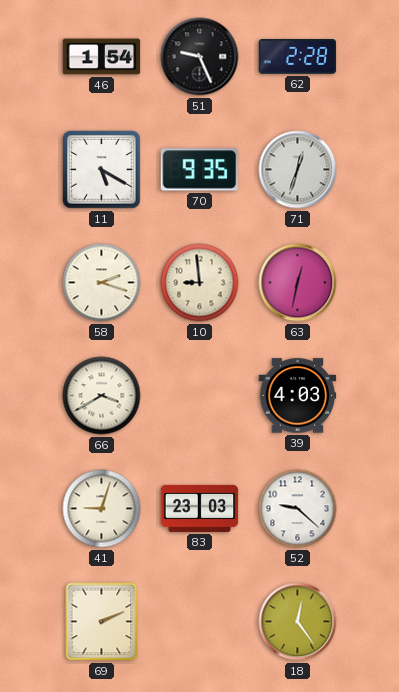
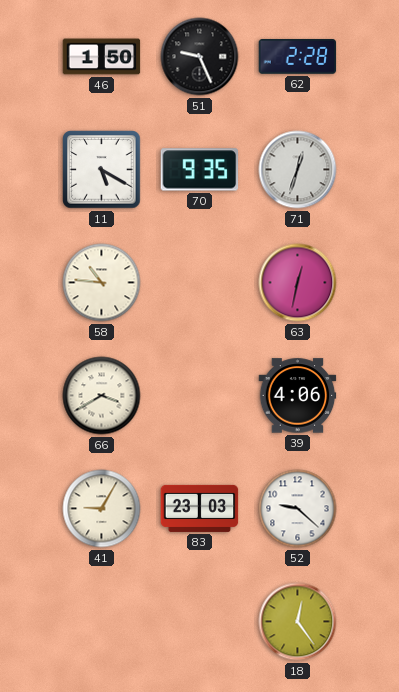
46: 1:54 -> 1:50
58: 2:18 -> 10:46
10: 8:59 -> none
39: 4:03 -> 4:06
41: 9:03 -> 9:05
69: 2:11 -> none
